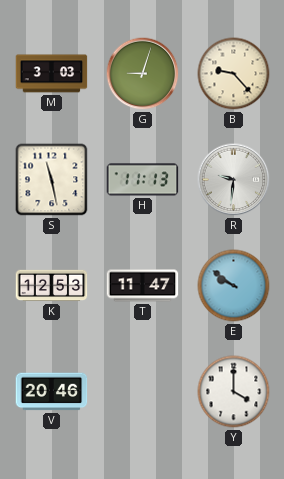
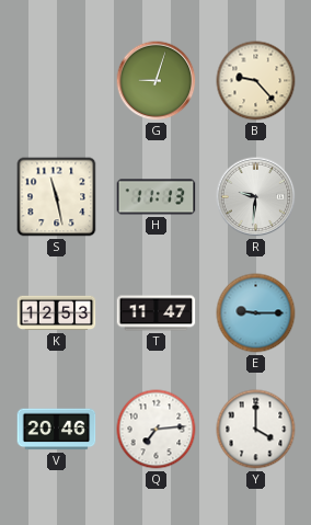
M: 3:03 -> none
E: 9:51 -> 9:15
Q: none -> 7:14
